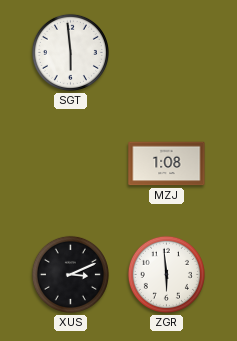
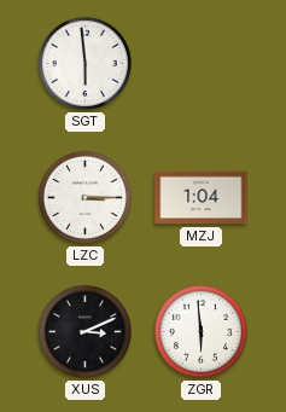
LZC: none -> 3:15
MZJ: 1:08 -> 1:04
